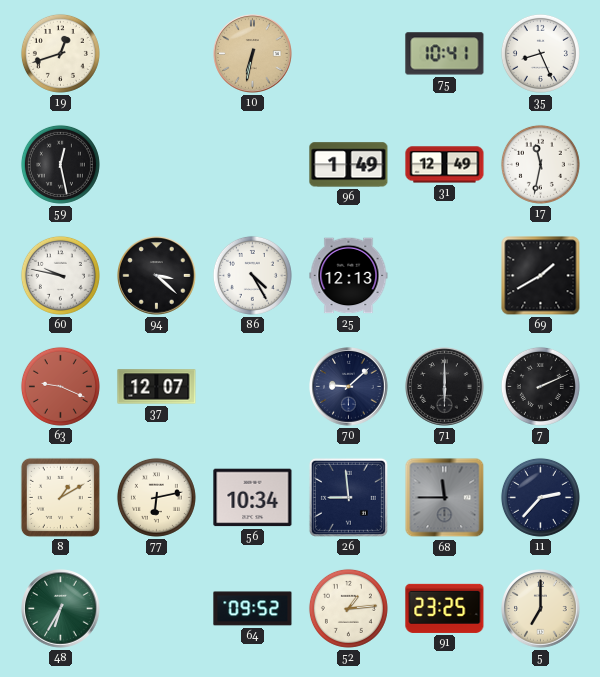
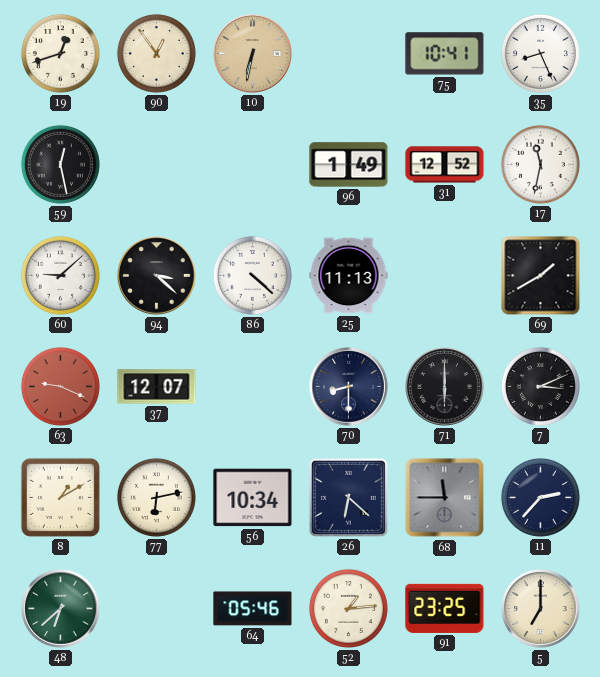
90: none -> 12:54
31: 12:49 -> 12:52
60: 9:47 -> 9:08
86: 4:25 -> 4:22
25: 12:13 -> 11:13
70: 9:08 -> 8:30
7: 2:11 -> 3:11
26: 8:59 -> 6:22
48: 6:35 -> 6:38
64: 09:52 -> 05:46
